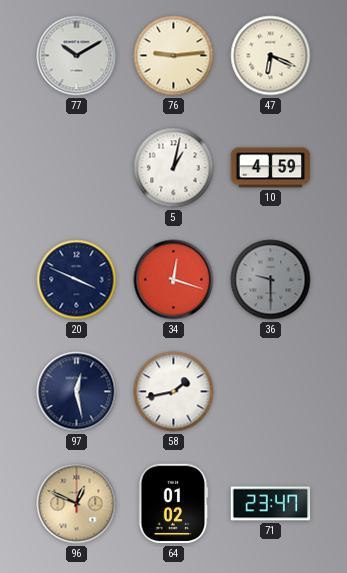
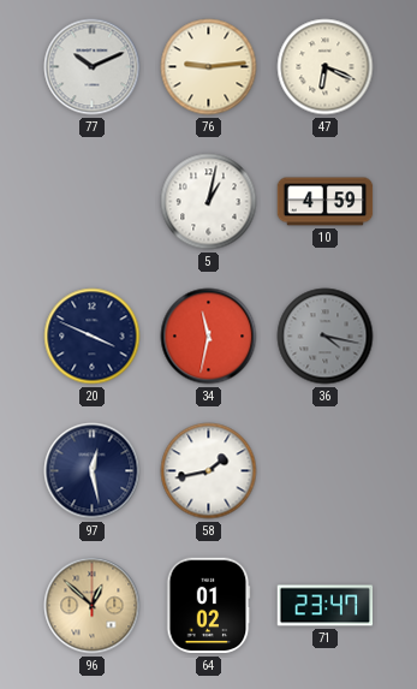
77: 10:10 -> 10:11
34: 12:18 -> 11:32
36: 9:30 -> 4:17
96: 12:49 -> 12:52
